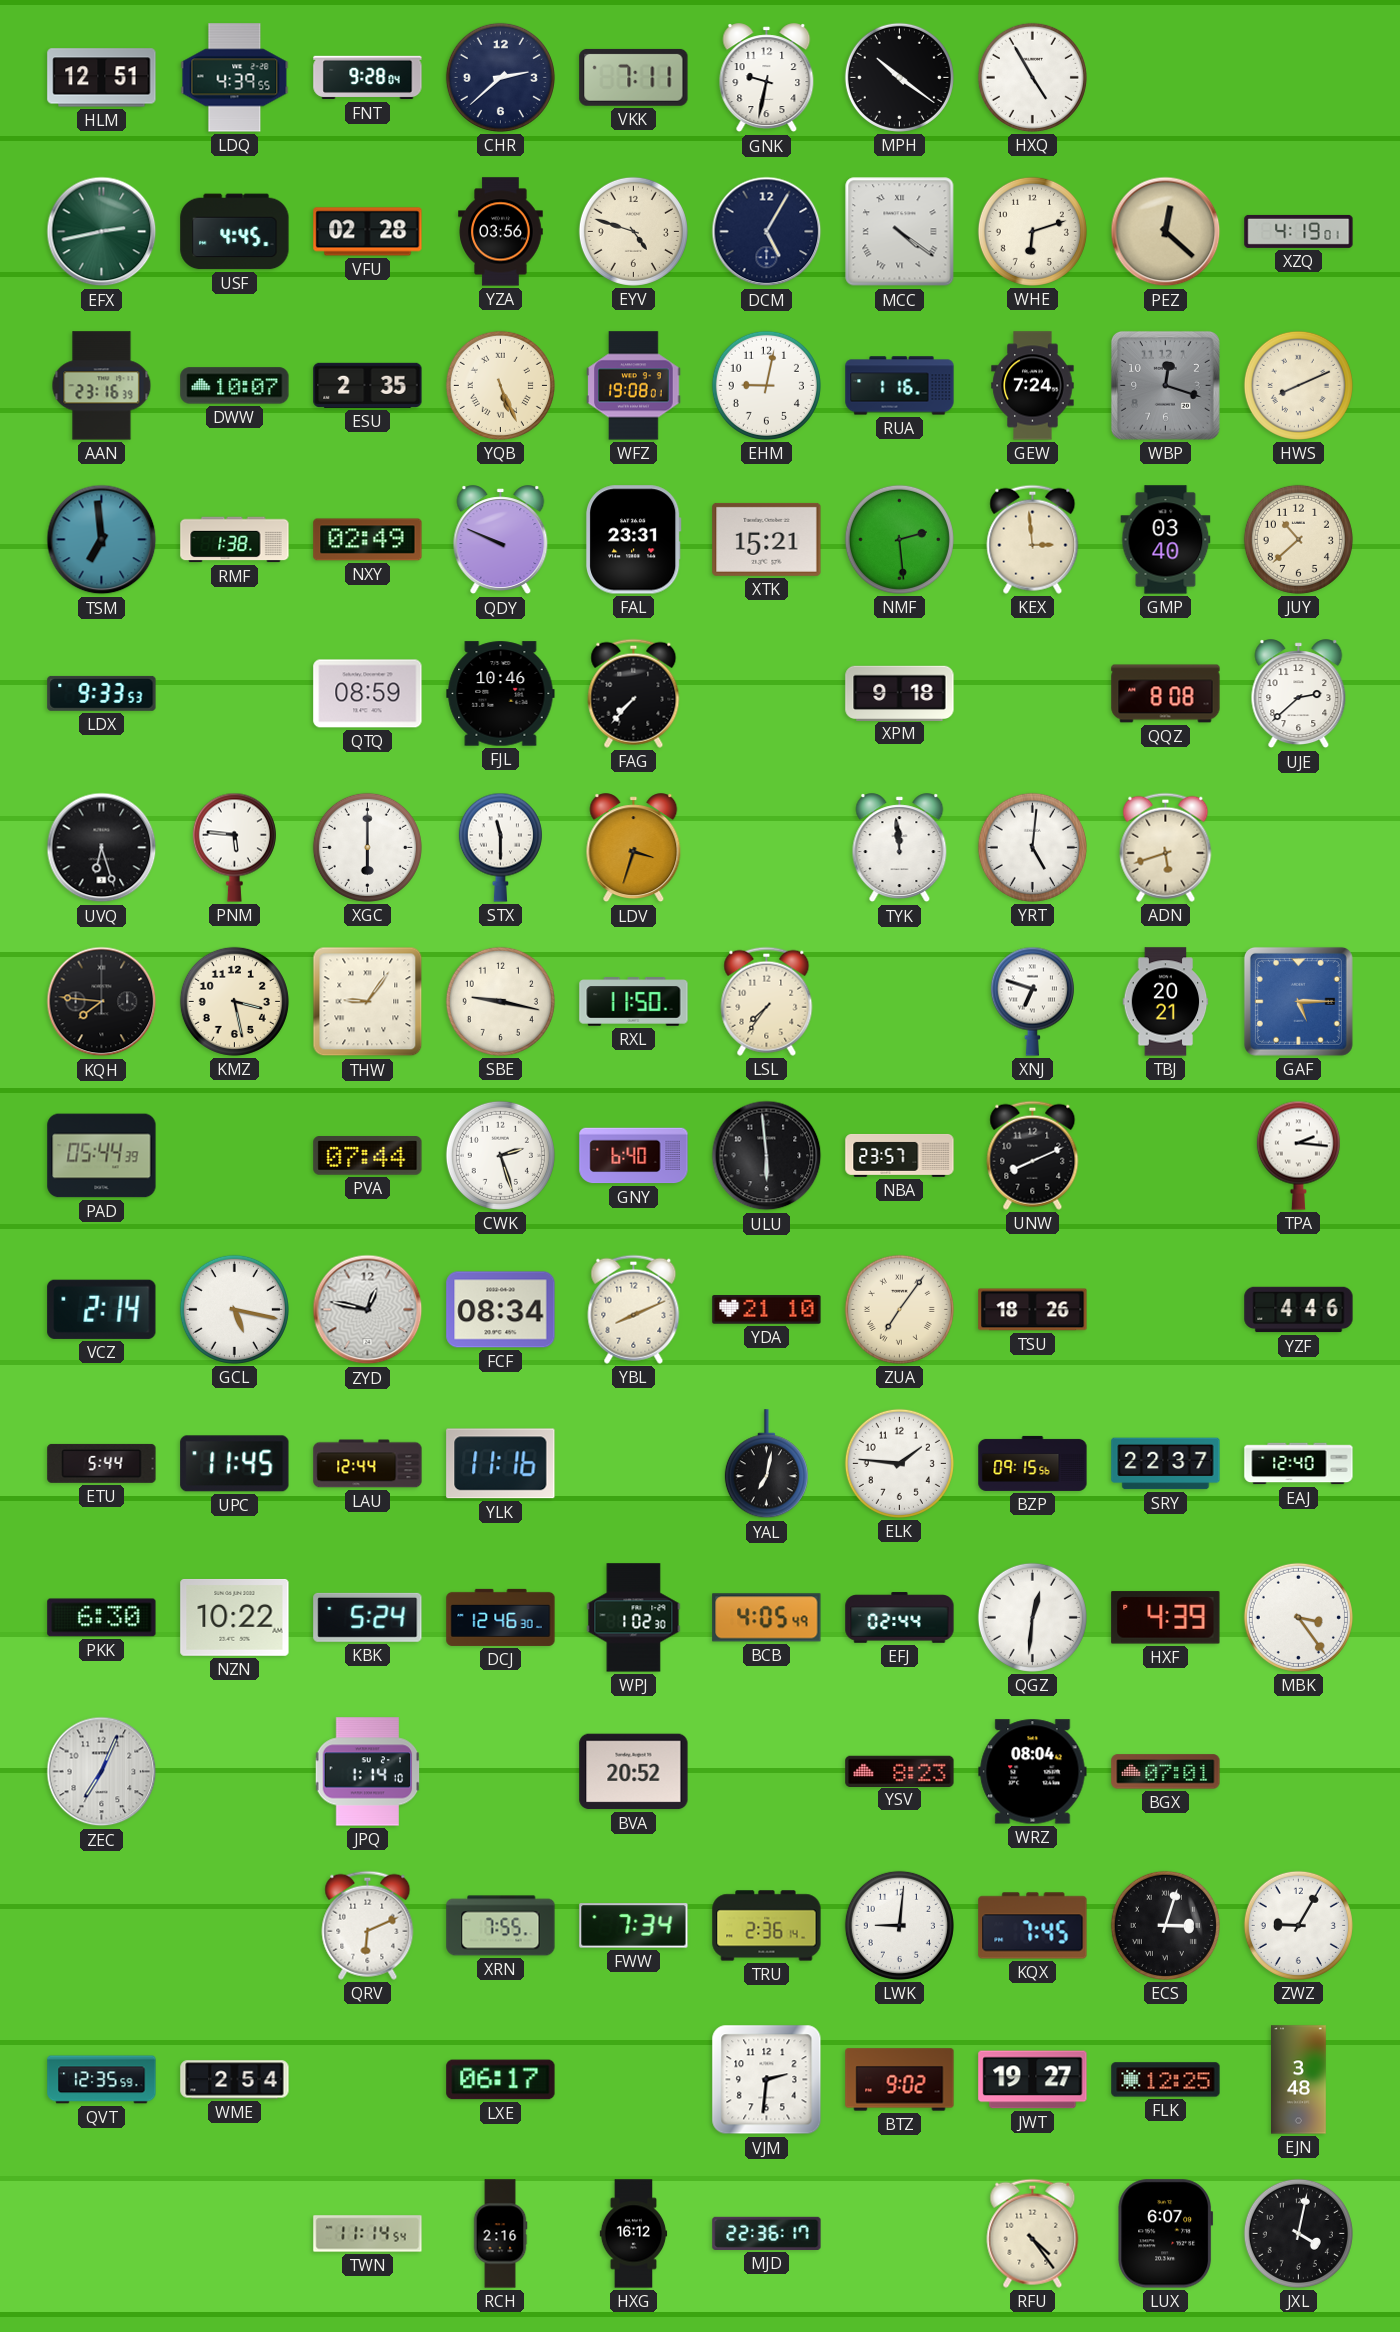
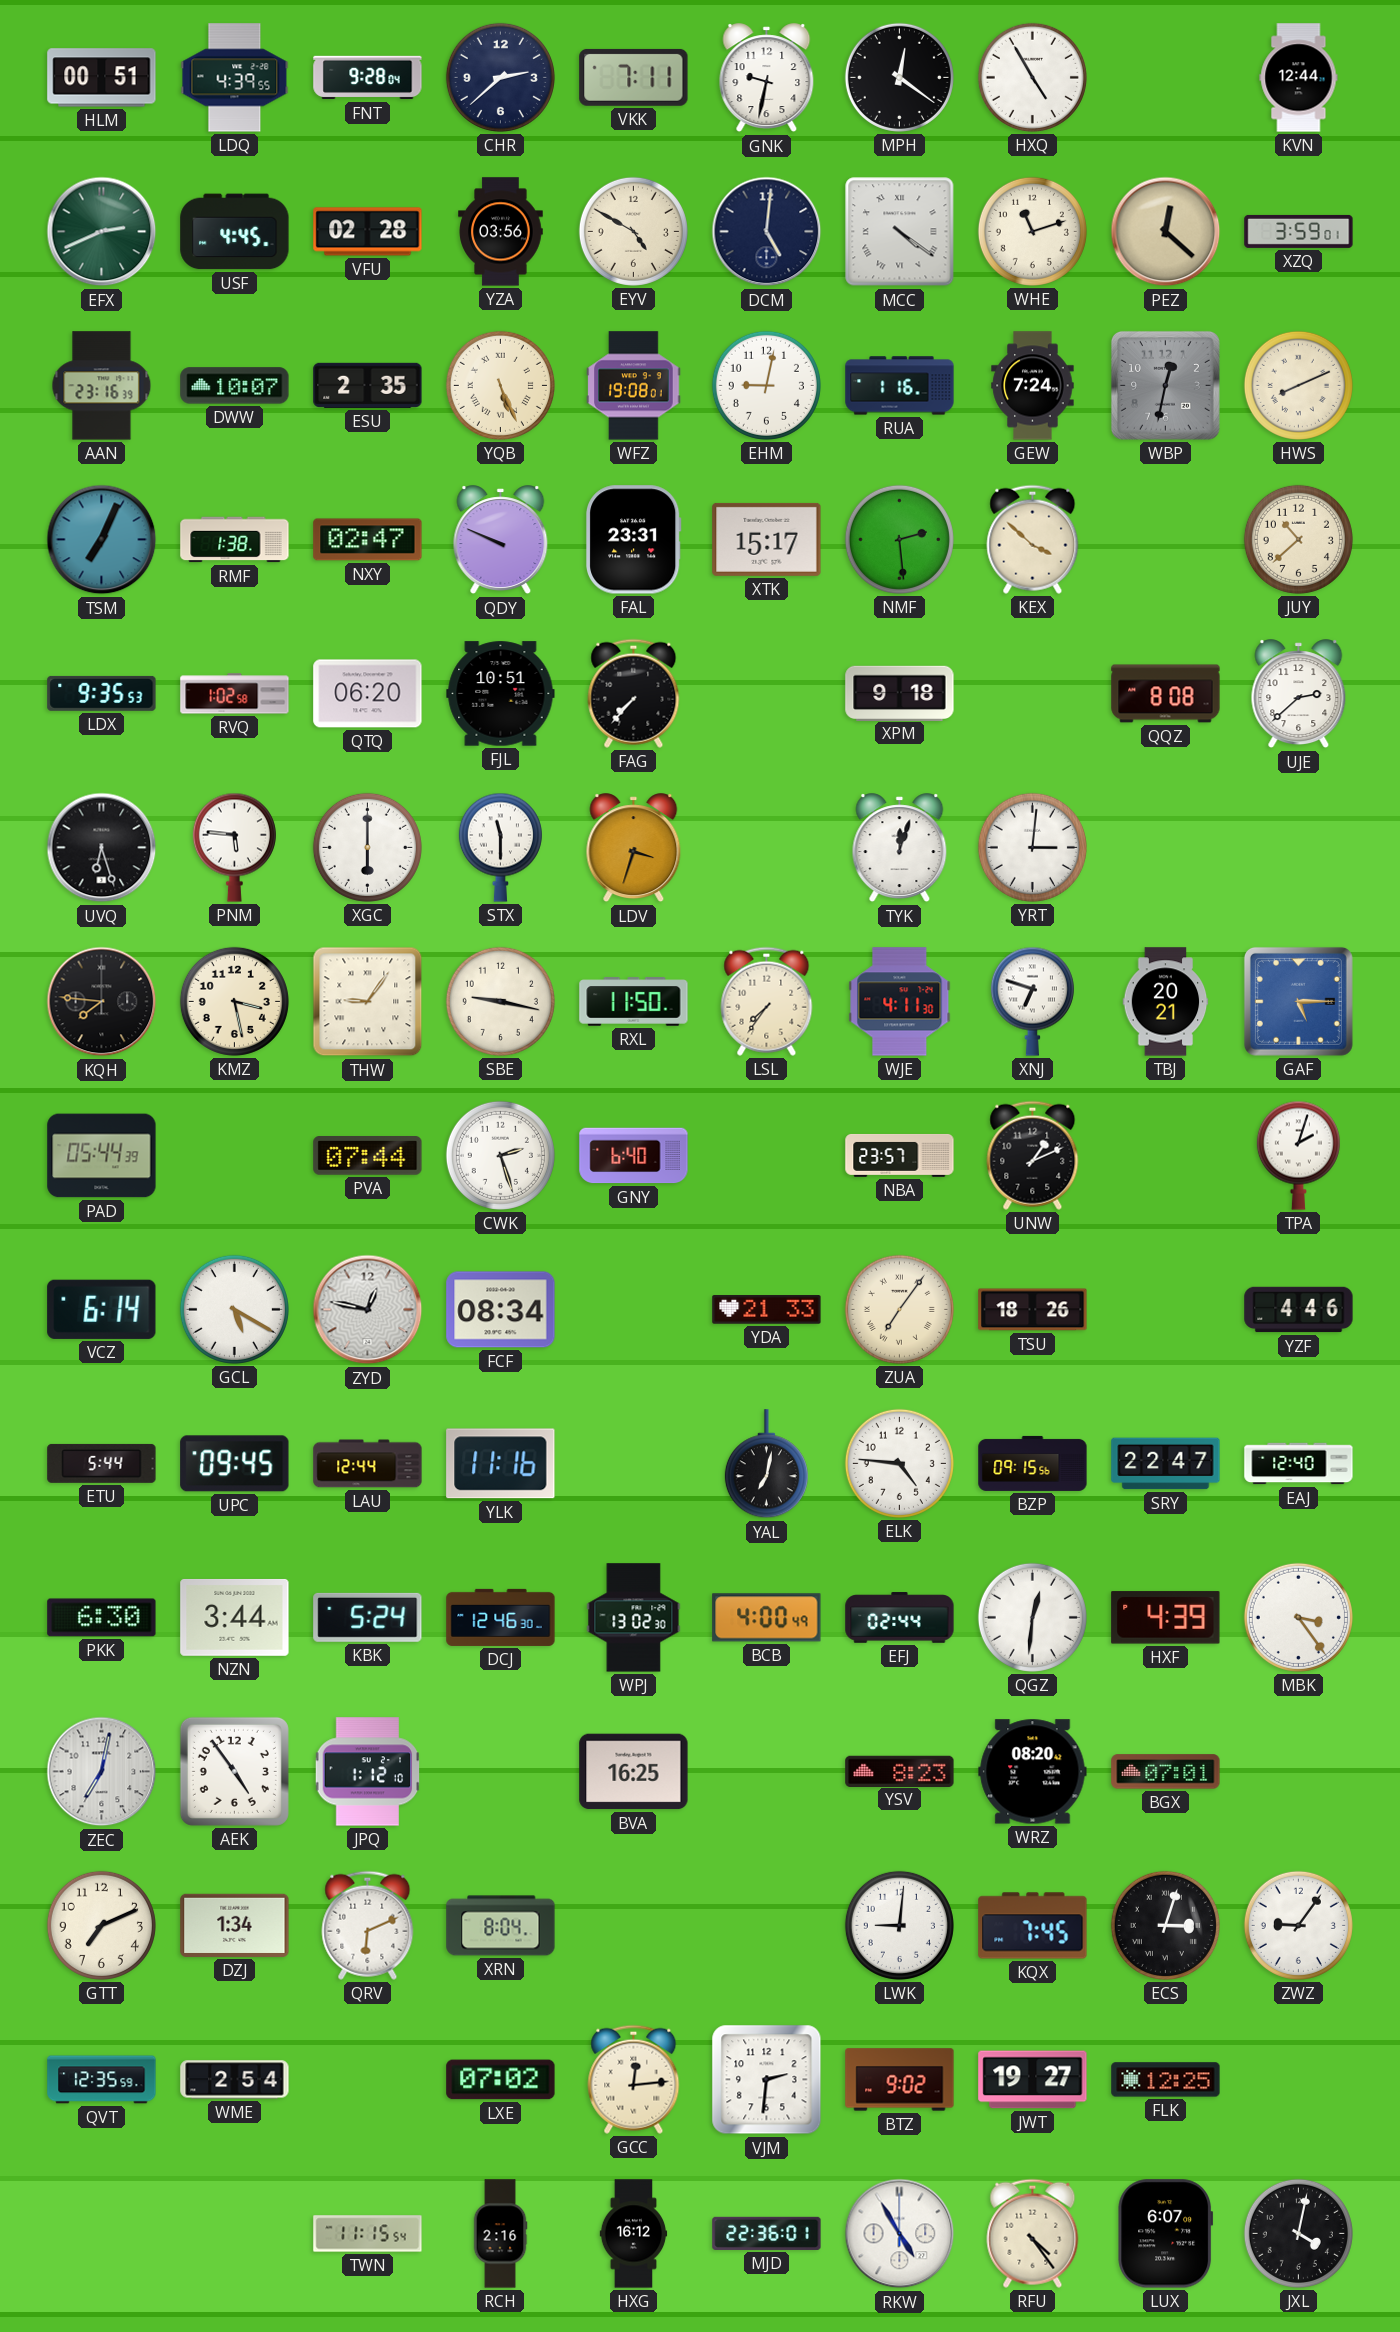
HLM: 12:51 -> 00:51
MPH: 10:21 -> 12:21
KVN: none -> 12:44
EFX: 2:43 -> 2:41
EYV: 4:48 -> 4:50
DCM: 5:05 -> 5:01
WHE: 6:12 -> 11:12
XZQ: 4:19 -> 3:59
WBP: 12:18 -> 12:32
TSM: 6:59 -> 7:04
NXY: 02:49 -> 02:47
XTK: 15:21 -> 15:17
KEX: 2:59 -> 3:52
GMP: 03:40 -> none
LDX: 9:33 -> 9:35
RVQ: none -> 1:02
QTQ: 08:59 -> 06:20
FJL: 10:46 -> 10:51
TYK: 11:59 -> 12:03
YRT: 5:01 -> 3:01
ADN: 5:42 -> none
WJE: none -> 4:11
ULU: 5:59 -> none
UNW: 8:11 -> 1:11
TPA: 2:16 -> 2:03
VCZ: 2:14 -> 6:14
GCL: 5:17 -> 5:20
YBL: 8:11 -> none
YDA: 21:10 -> 21:33
UPC: 11:45 -> 09:45
ELK: 1:46 -> 4:46
SRY: 22:37 -> 22:47
NZN: 10:22 -> 3:44
WPJ: 1:02 -> 13:02
BCB: 4:05 -> 4:00
ZEC: 7:04 -> 7:02
AEK: none -> 4:54
JPQ: 1:14 -> 1:12
BVA: 20:52 -> 16:25
WRZ: 08:04 -> 08:20
GTT: none -> 7:11
DZJ: none -> 1:34
XRN: 7:55 -> 8:04
FWW: 7:34 -> none
TRU: 2:36 -> none
ZWZ: 9:05 -> 9:06
LXE: 06:17 -> 07:02
GCC: none -> 12:14
EJN: 3:48 -> none
TWN: 11:14 -> 11:15
MJD: 22:36:17 -> 22:36:01
RKW: none -> 4:55
